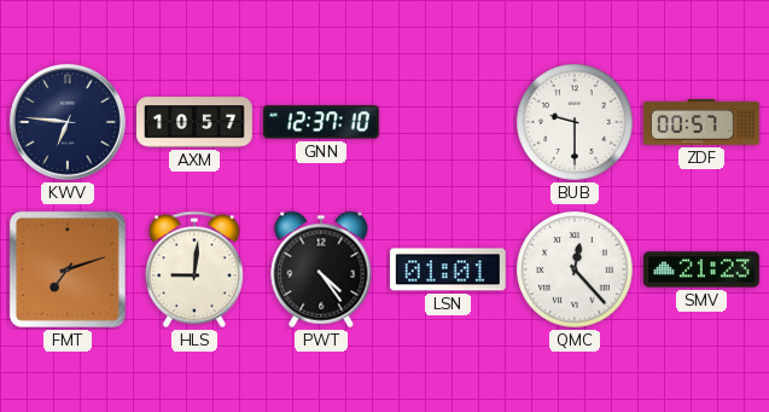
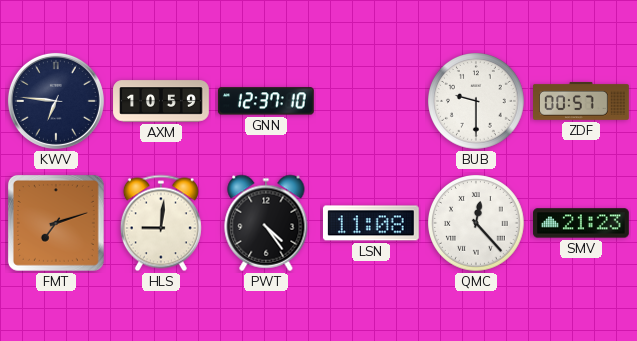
AXM: 10:57 -> 10:59
LSN: 01:01 -> 11:08
